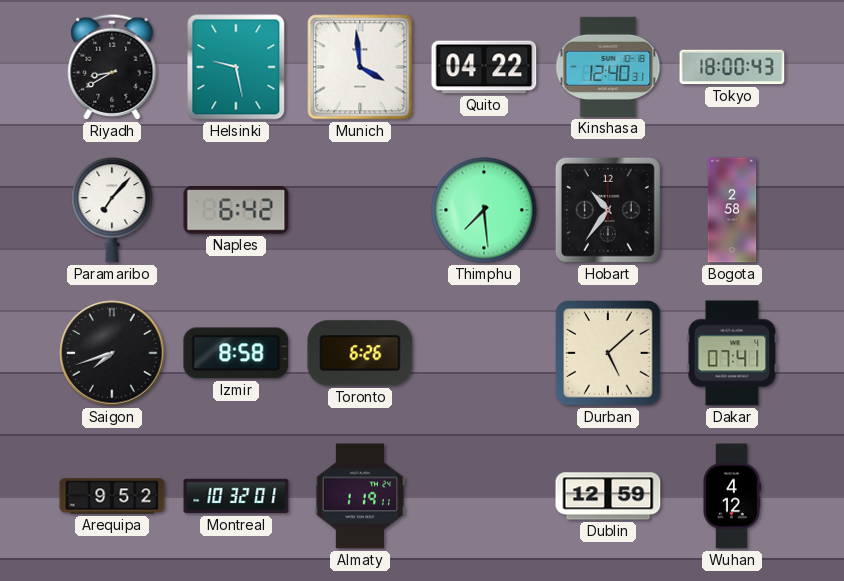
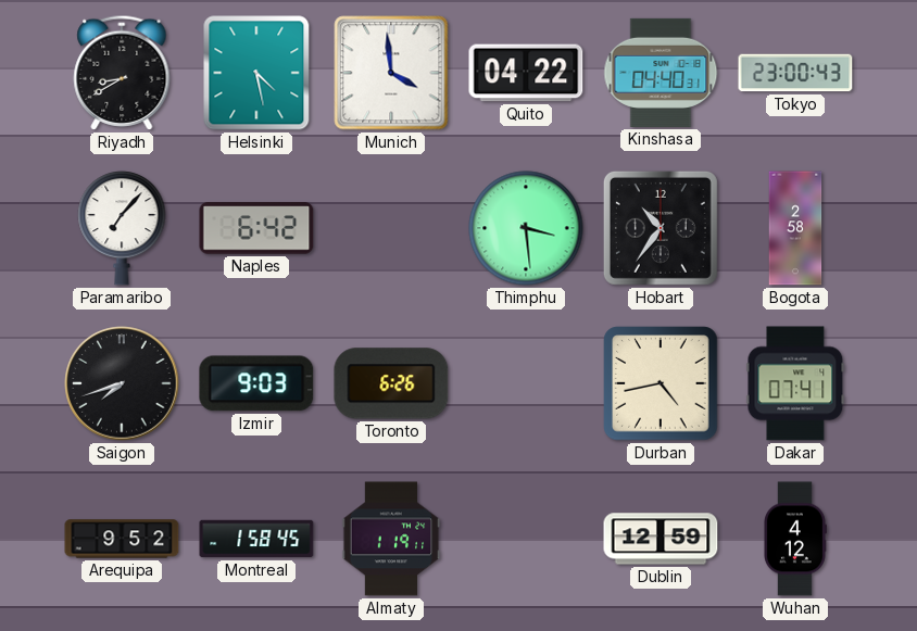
Helsinki: 9:28 -> 4:28
Kinshasa: 12:40 -> 04:40
Tokyo: 18:00 -> 23:00
Thimphu: 7:29 -> 3:29
Izmir: 8:58 -> 9:03
Durban: 5:08 -> 4:43
Montreal: 10:32 -> 1:58
